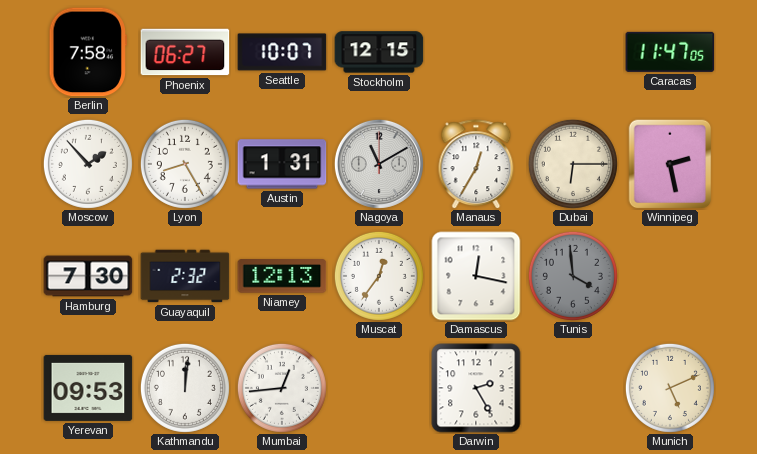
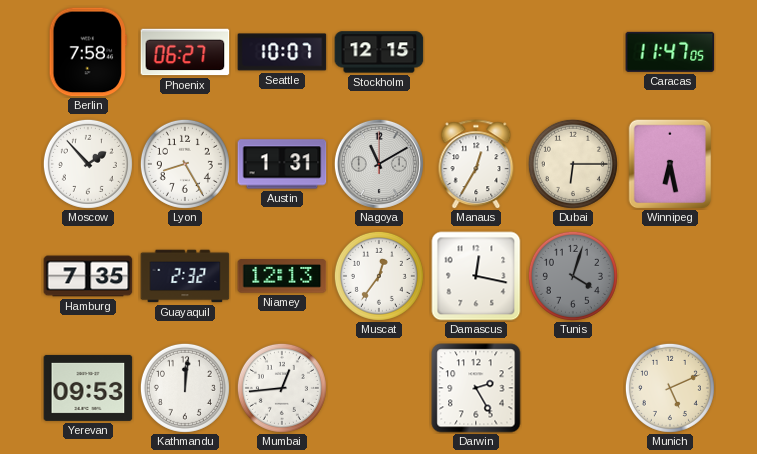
Winnipeg: 2:28 -> 6:28
Hamburg: 7:30 -> 7:35
Tunis: 3:59 -> 4:03
